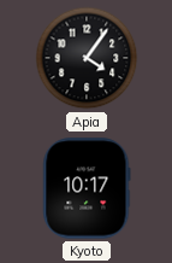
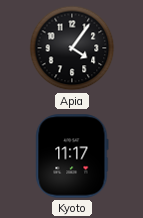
Kyoto: 10:17 -> 11:17
